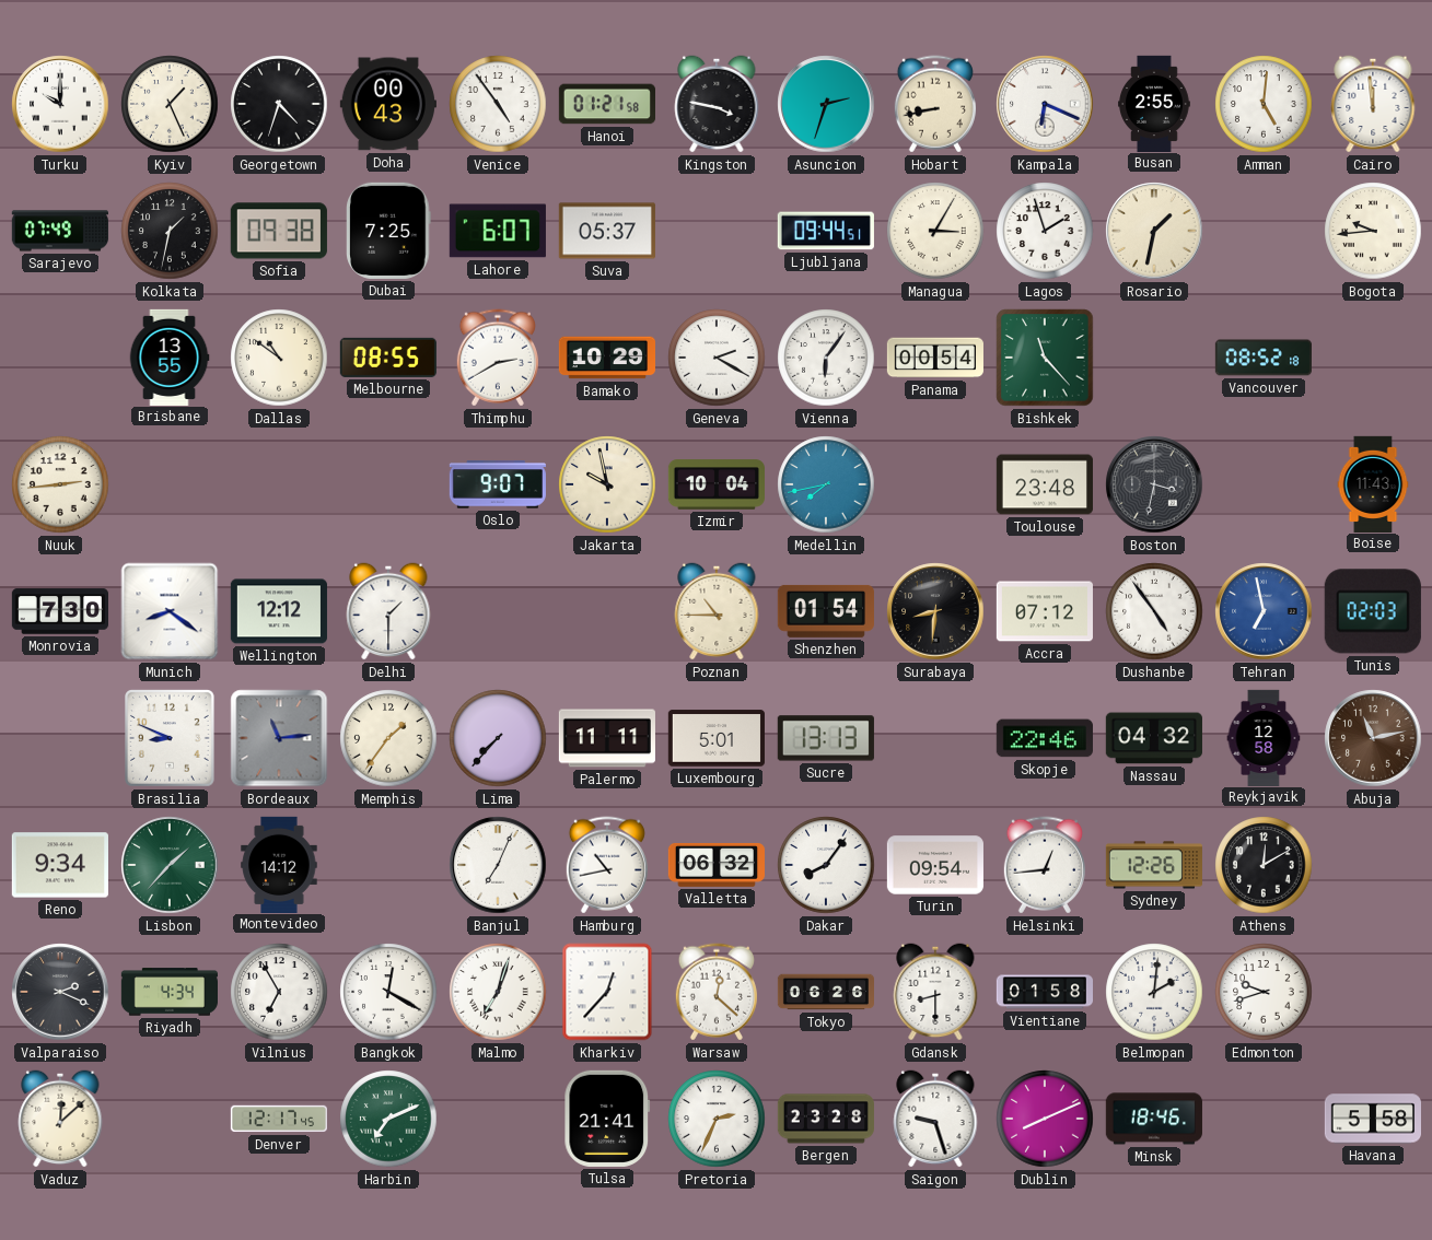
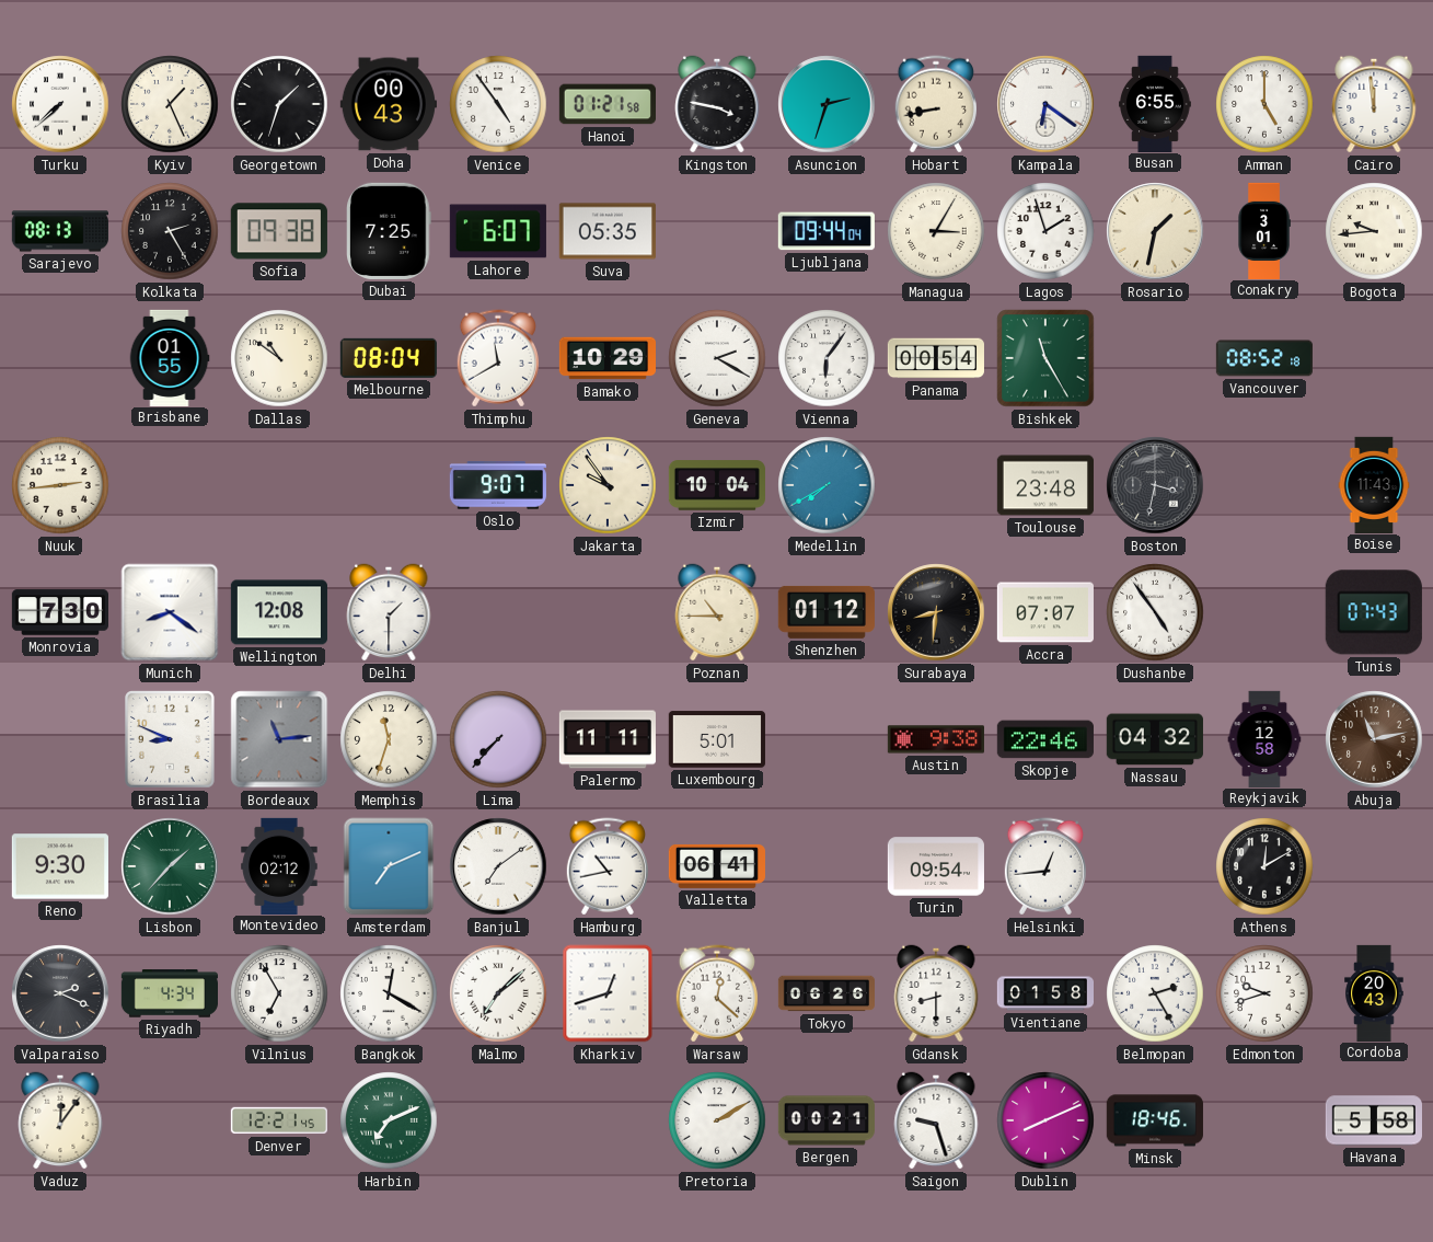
Turku: 10:00 -> 7:38
Georgetown: 4:33 -> 1:33
Kampala: 6:19 -> 6:21
Busan: 2:55 -> 6:55
Amman: 5:01 -> 5:00
Sarajevo: 07:49 -> 08:13
Kolkata: 1:32 -> 2:25
Suva: 05:37 -> 05:35
Ljubljana: 09:44:51 -> 09:44:04
Conakry: none -> 3:01
Brisbane: 13:55 -> 01:55
Melbourne: 08:55 -> 08:04
Thimphu: 2:40 -> 11:40
Bishkek: 11:23 -> 11:25
Jakarta: 9:58 -> 9:54
Medellin: 7:43 -> 7:40
Wellington: 12:12 -> 12:08
Shenzhen: 01:54 -> 01:12
Accra: 07:12 -> 07:07
Tehran: 6:58 -> none
Tunis: 02:03 -> 07:43
Memphis: 1:36 -> 11:33
Sucre: 13:13 -> none
Austin: none -> 9:38
Reno: 9:34 -> 9:30
Montevideo: 14:12 -> 02:12
Amsterdam: none -> 7:11
Banjul: 7:04 -> 7:09
Valletta: 06:32 -> 06:41
Dakar: 8:06 -> none
Sydney: 12:26 -> none
Malmo: 7:03 -> 7:08
Kharkiv: 12:37 -> 12:42
Belmopan: 2:01 -> 2:25
Cordoba: none -> 20:43
Vaduz: 12:08 -> 12:06
Denver: 12:17 -> 12:21
Tulsa: 21:41 -> none
Pretoria: 2:34 -> 2:10
Bergen: 23:28 -> 00:21
